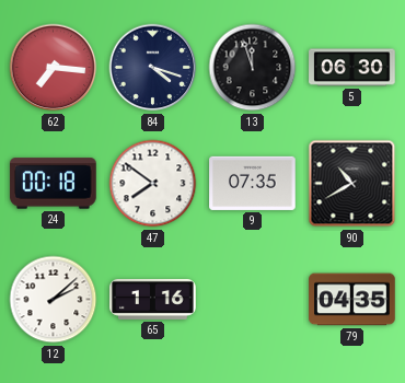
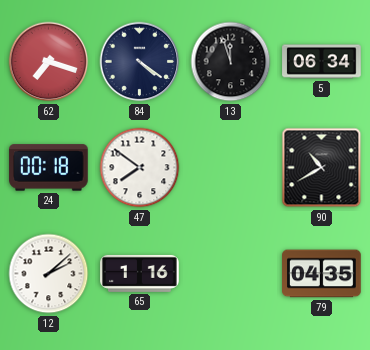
62: 7:16 -> 7:18
84: 4:18 -> 4:21
5: 06:30 -> 06:34
9: 07:35 -> none
